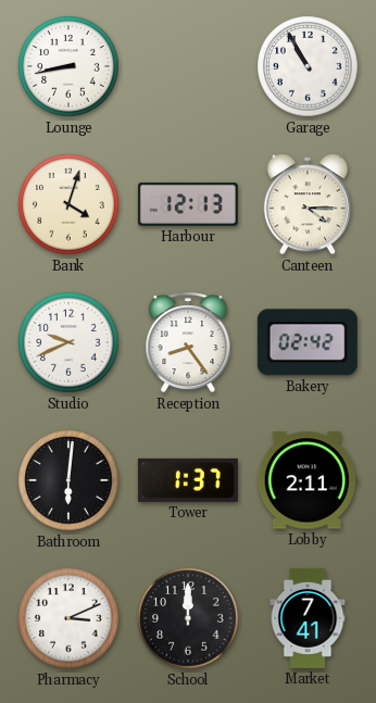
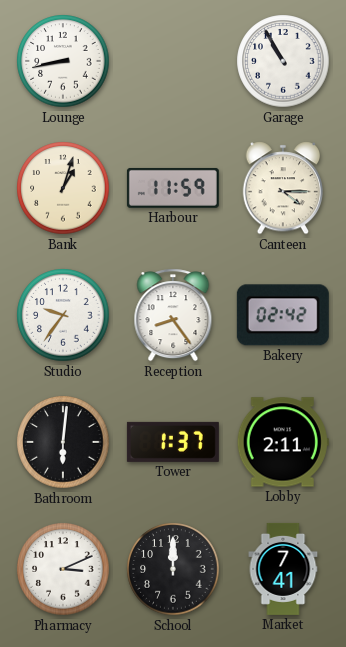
Bank: 4:03 -> 1:03
Harbour: 12:13 -> 11:59
Studio: 9:41 -> 9:36
